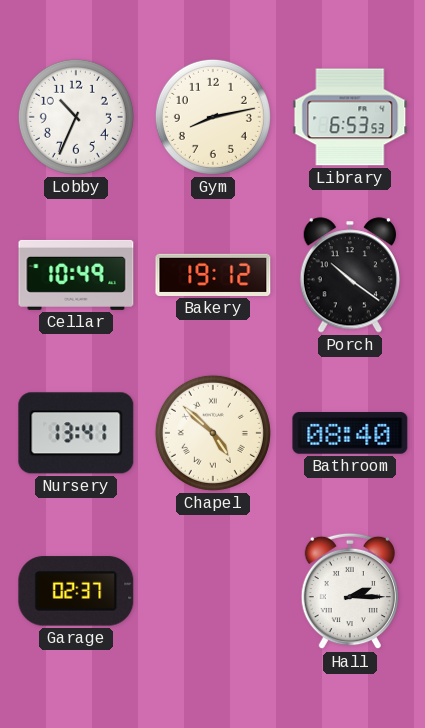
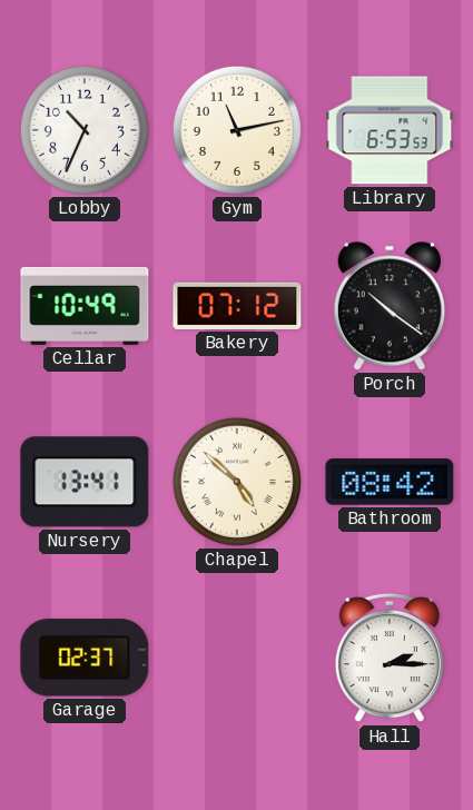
Gym: 8:13 -> 11:13
Bakery: 19:12 -> 07:12
Bathroom: 08:40 -> 08:42
